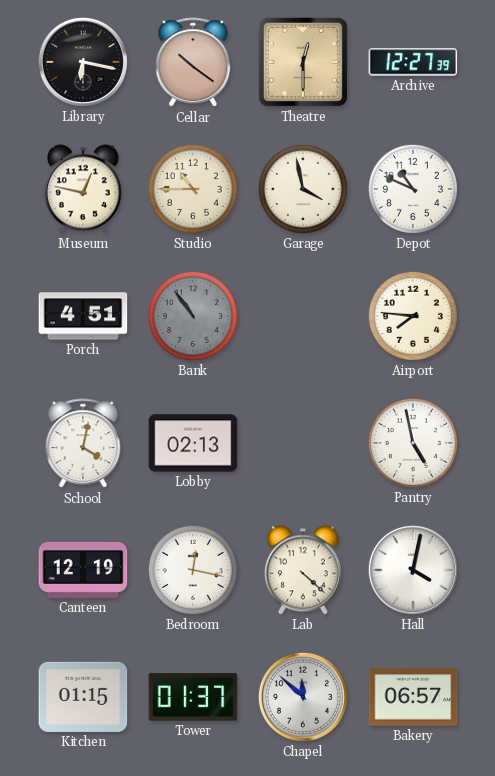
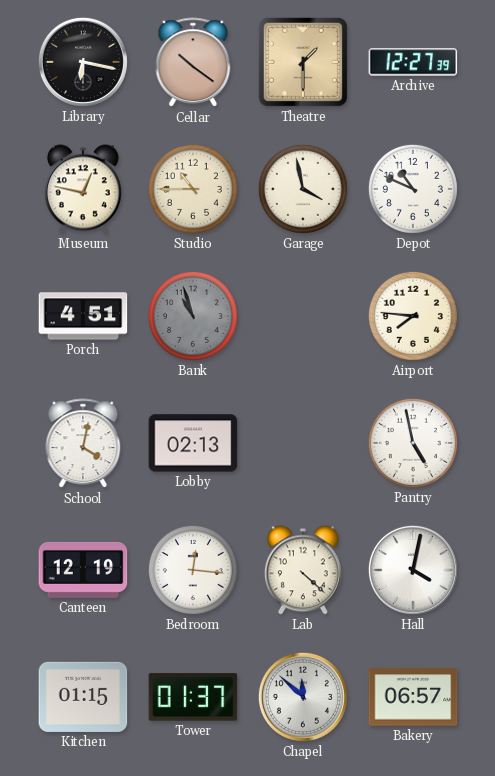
Theatre: 12:30 -> 1:30
Bank: 10:54 -> 10:57
Bedroom: 12:17 -> 12:16
